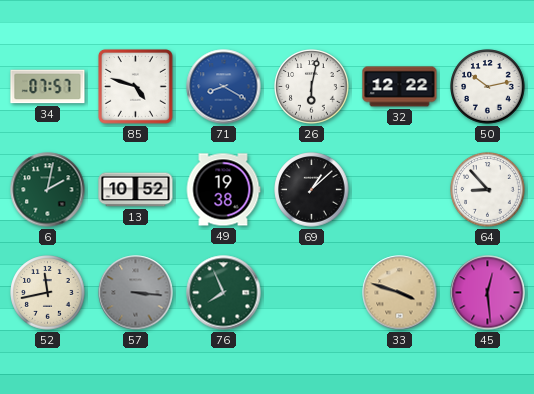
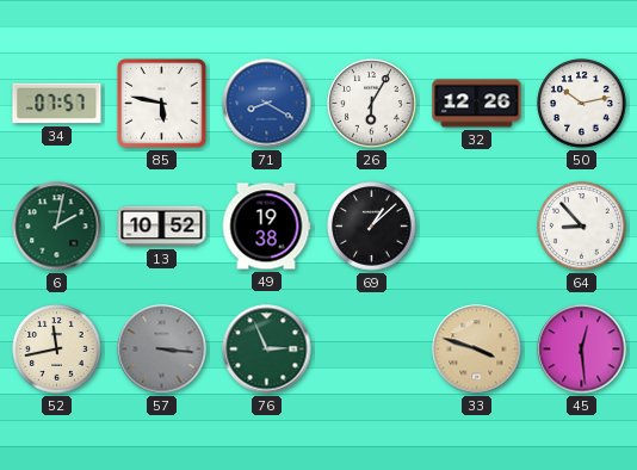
85: 4:48 -> 5:47
26: 6:02 -> 6:05
32: 12:22 -> 12:26
76: 7:56 -> 2:56
